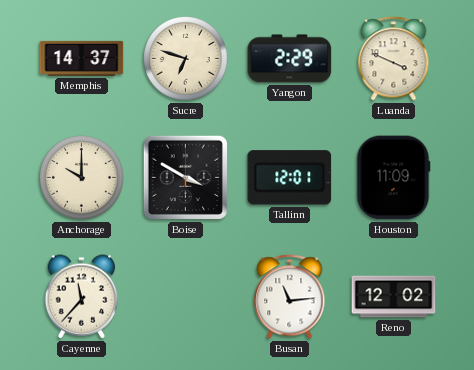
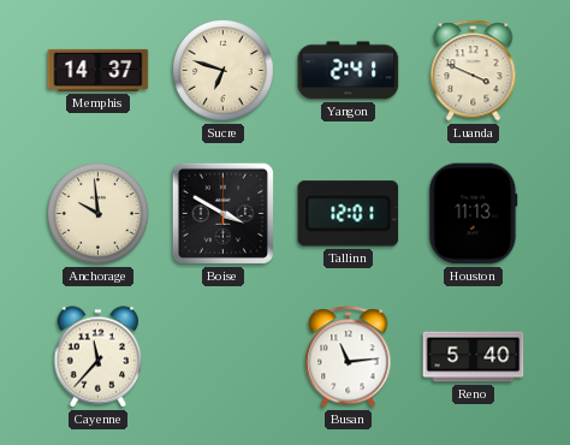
Yangon: 2:29 -> 2:41
Anchorage: 10:00 -> 9:59
Houston: 11:09 -> 11:13
Reno: 12:02 -> 5:40
